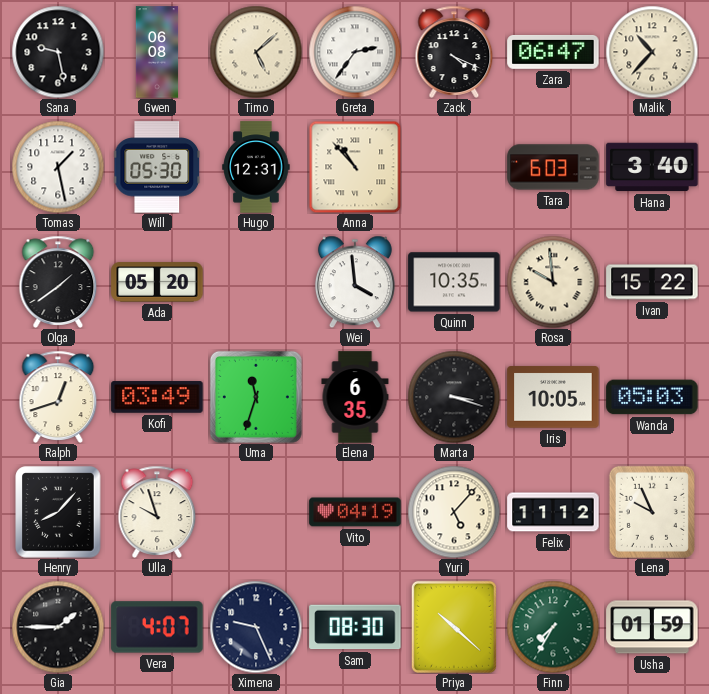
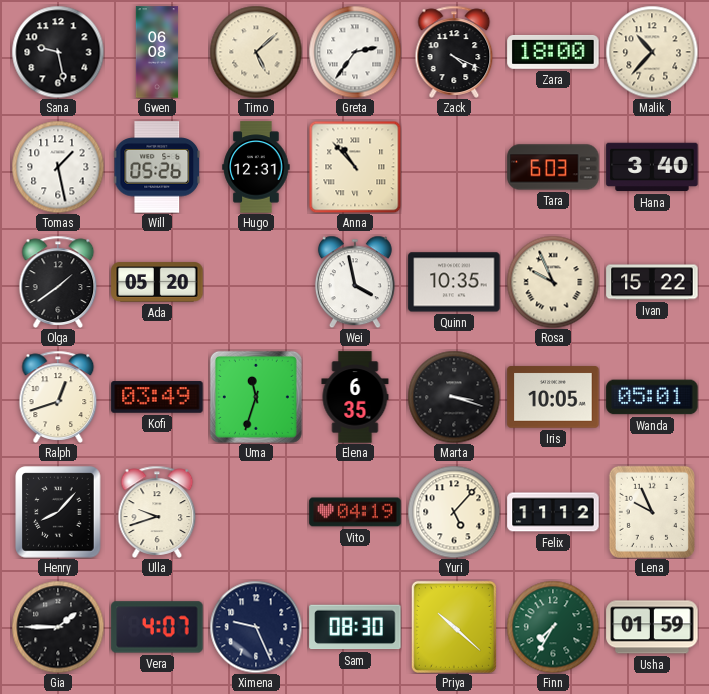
Zara: 06:47 -> 18:00
Will: 05:30 -> 05:26
Wei: 3:59 -> 3:58
Rosa: 9:59 -> 9:56
Wanda: 05:03 -> 05:01
Ulla: 9:57 -> 9:42
